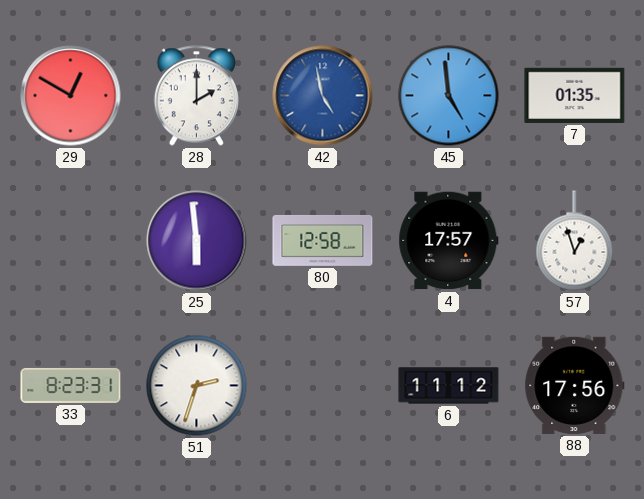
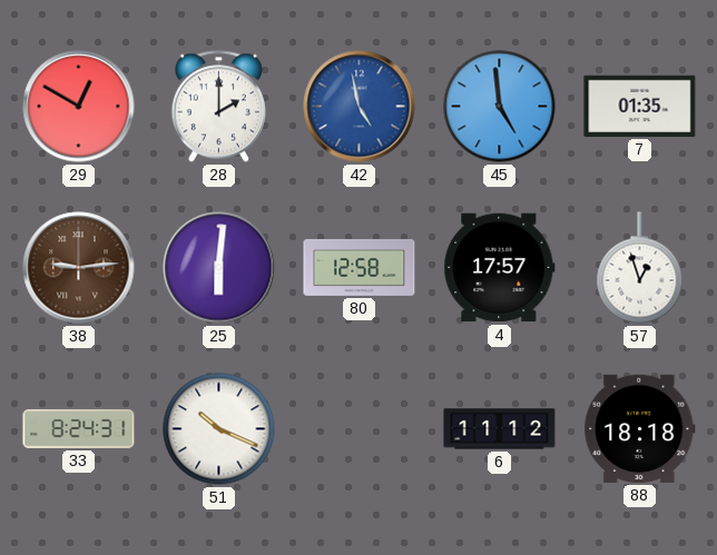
38: none -> 9:14
25: 5:59 -> 6:01
33: 8:23 -> 8:24
51: 2:33 -> 10:19
88: 17:56 -> 18:18
